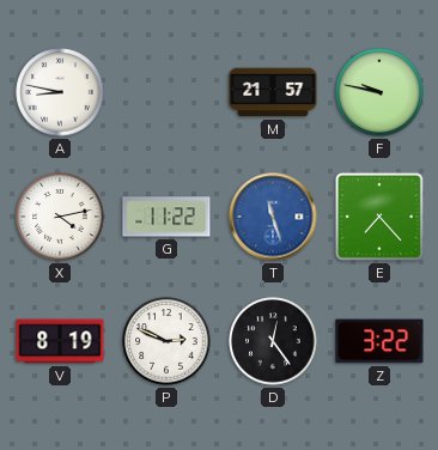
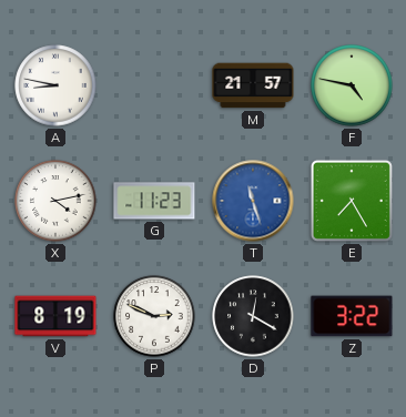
F: 9:47 -> 4:47
G: 11:22 -> 11:23
E: 7:23 -> 7:25
D: 12:24 -> 12:20
